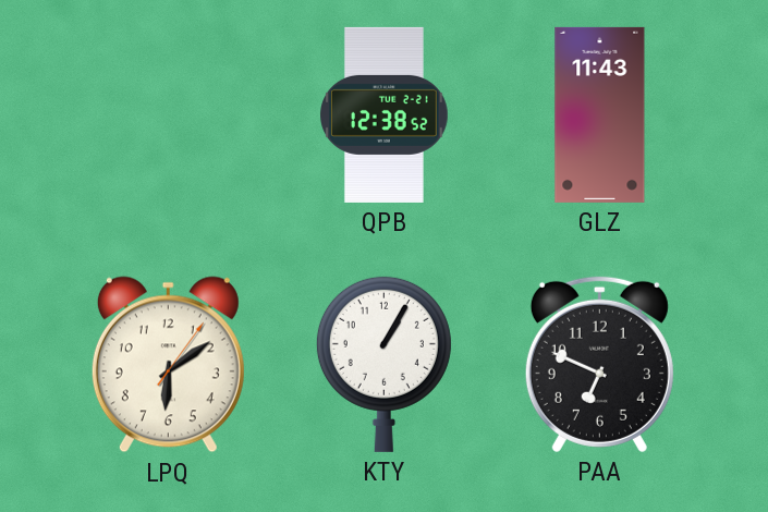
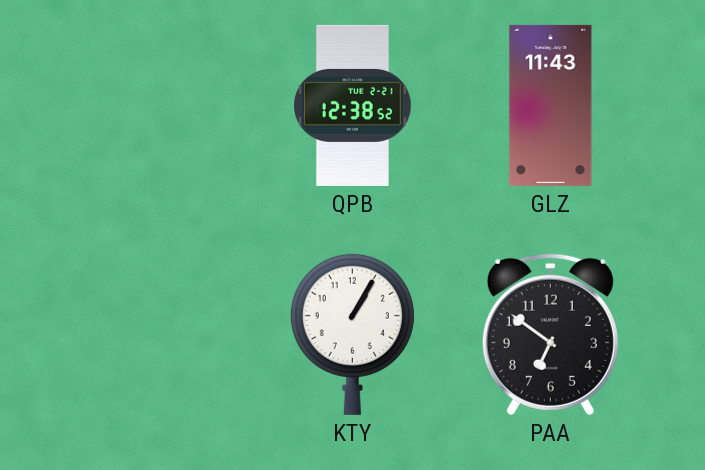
LPQ: 6:09 -> none
PAA: 6:49 -> 6:51
